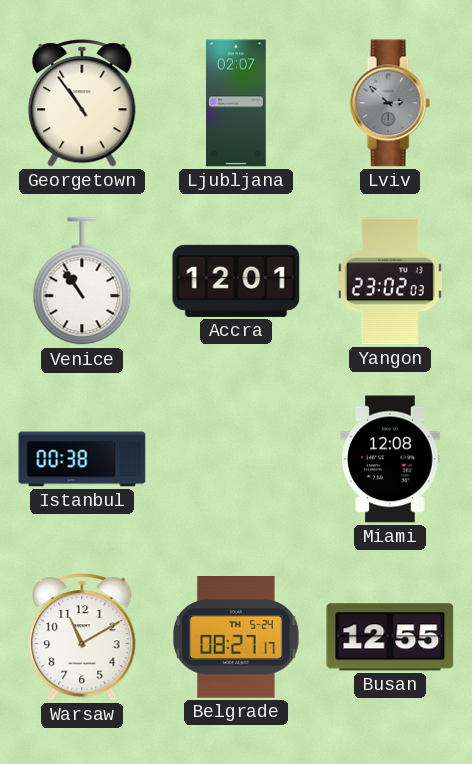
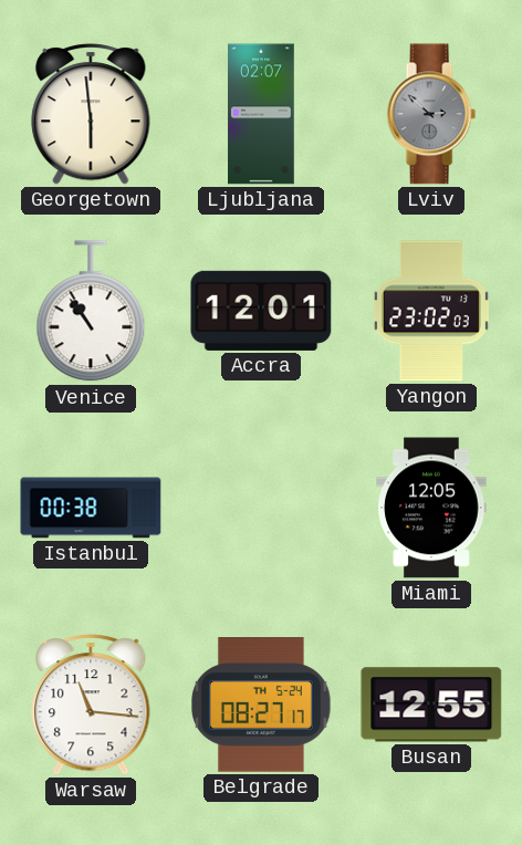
Georgetown: 10:54 -> 5:59
Miami: 12:08 -> 12:05
Warsaw: 11:10 -> 11:16
